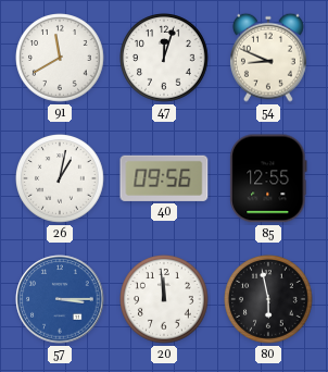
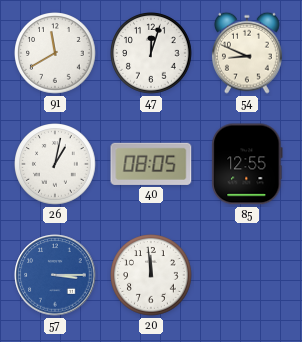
40: 09:56 -> 08:05
80: 5:58 -> none
